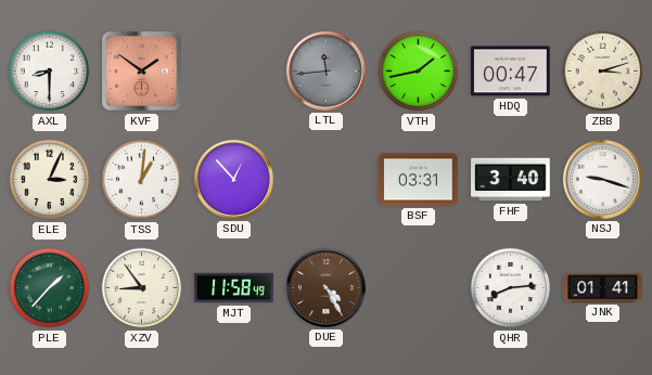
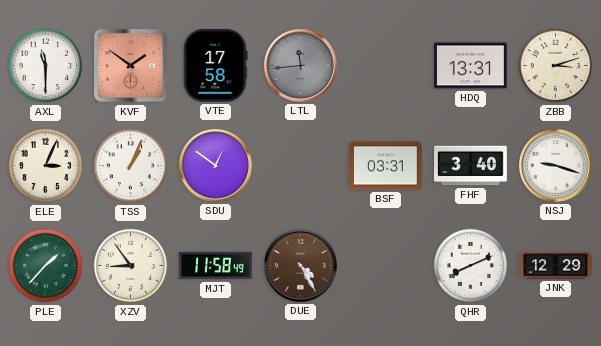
AXL: 8:30 -> 11:30
VTE: none -> 17:58
VTH: 1:43 -> none
HDQ: 00:47 -> 13:31
TSS: 1:01 -> 1:04
SDU: 12:53 -> 12:51
QHR: 8:14 -> 8:11
JNK: 01:41 -> 12:29
